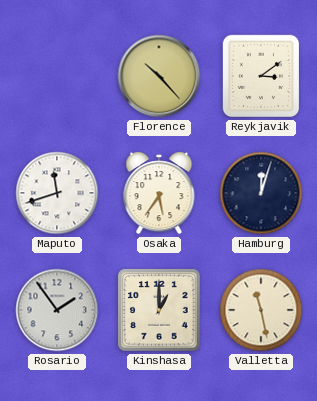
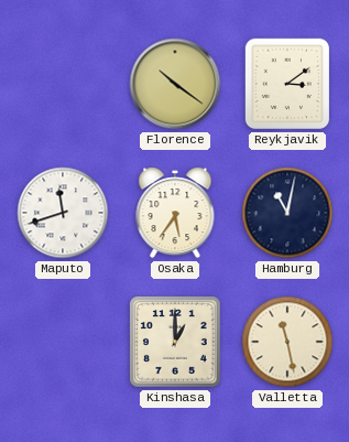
Florence: 10:23 -> 10:21
Hamburg: 12:03 -> 11:02
Rosario: 1:54 -> none
